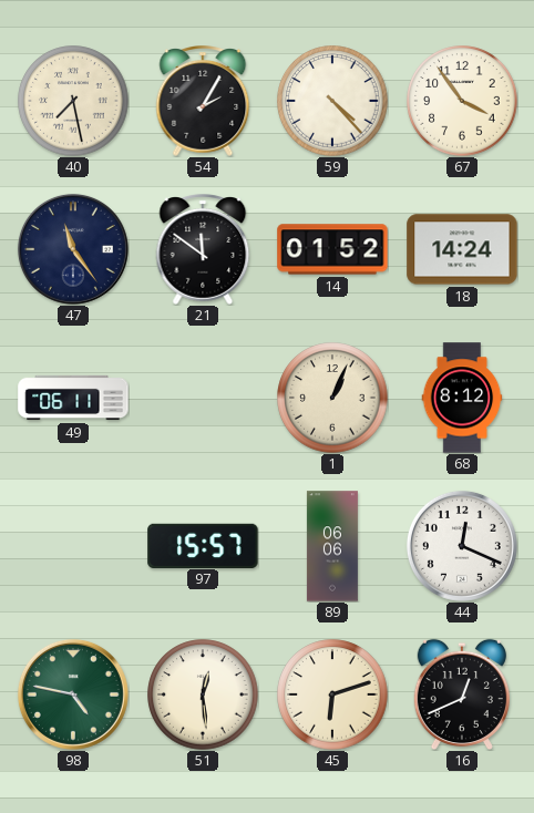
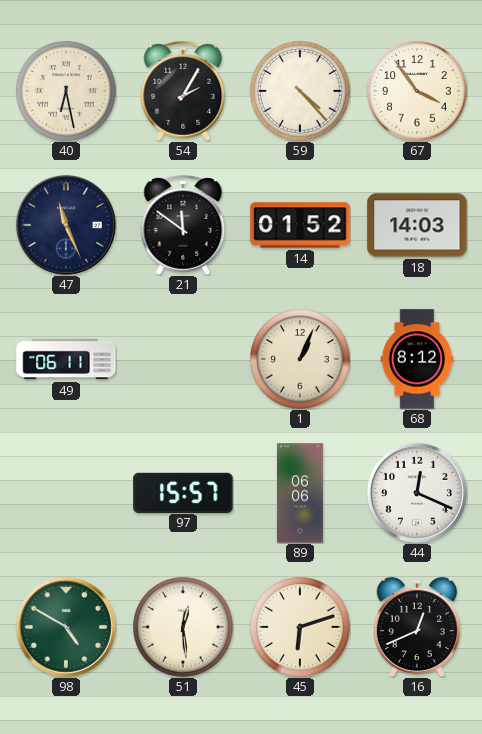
40: 7:28 -> 6:28
47: 11:24 -> 11:26
18: 14:24 -> 14:03
98: 4:47 -> 4:50
